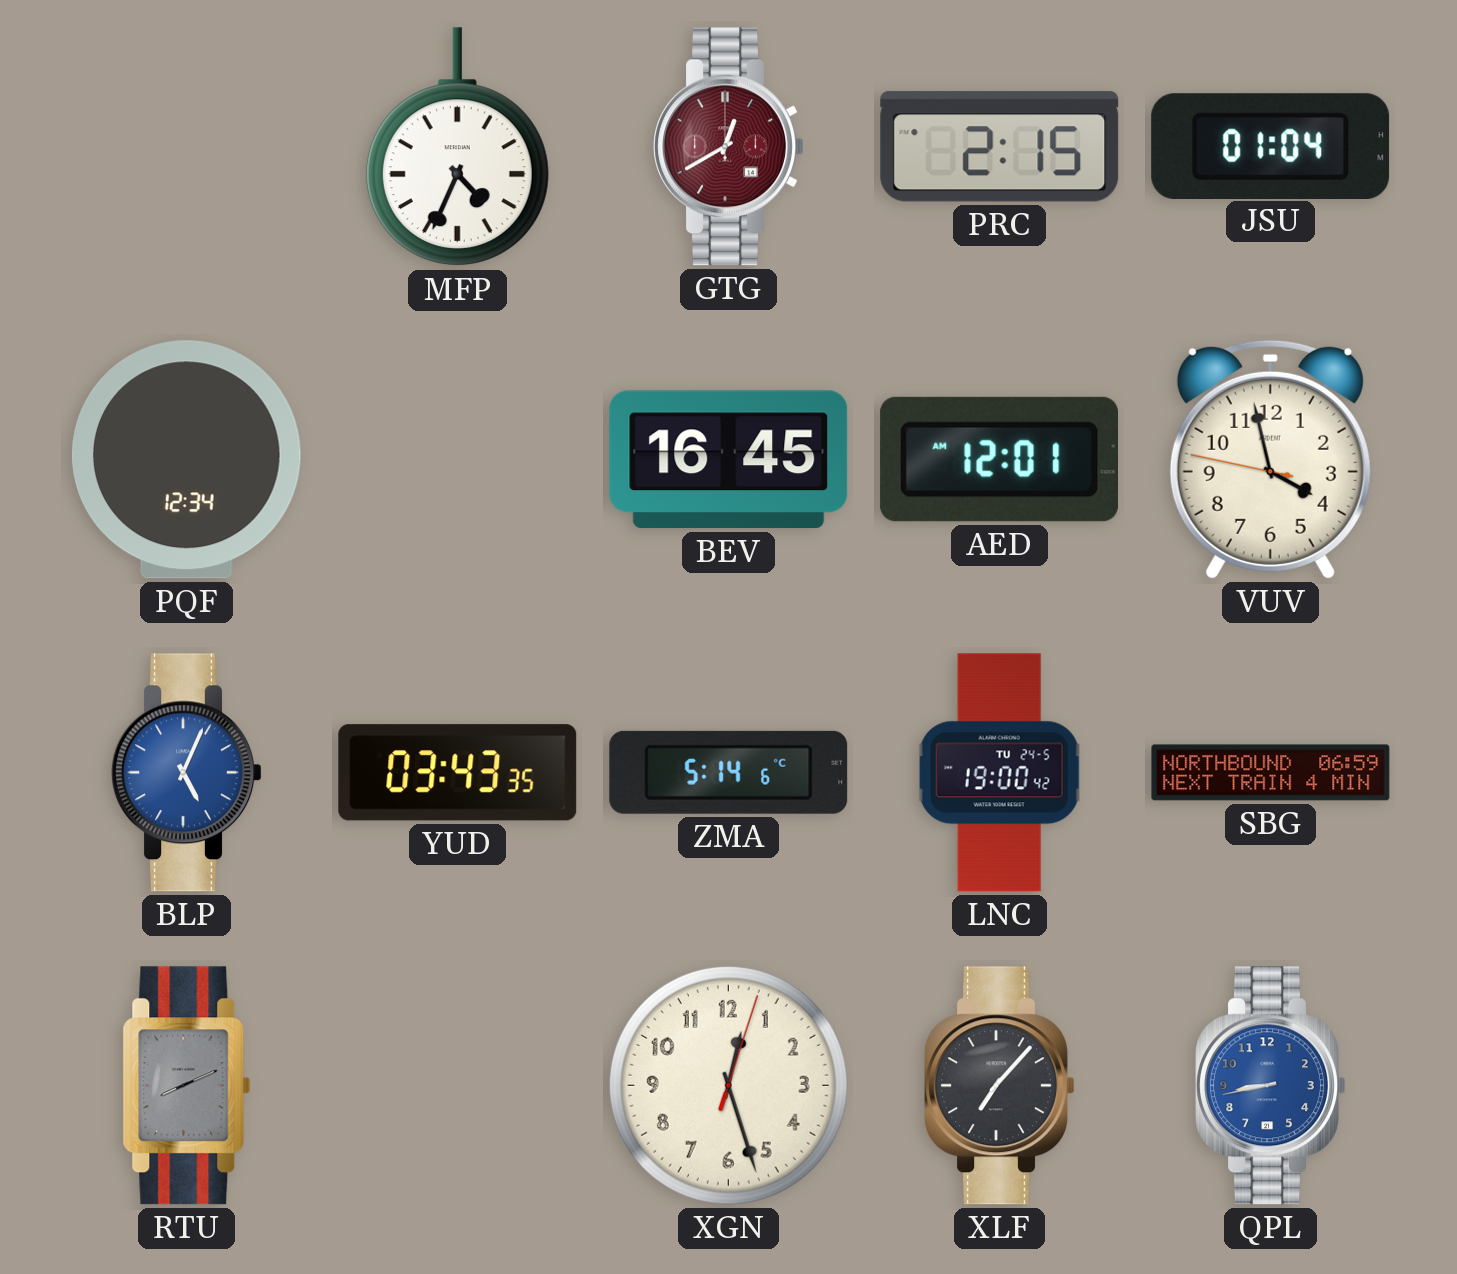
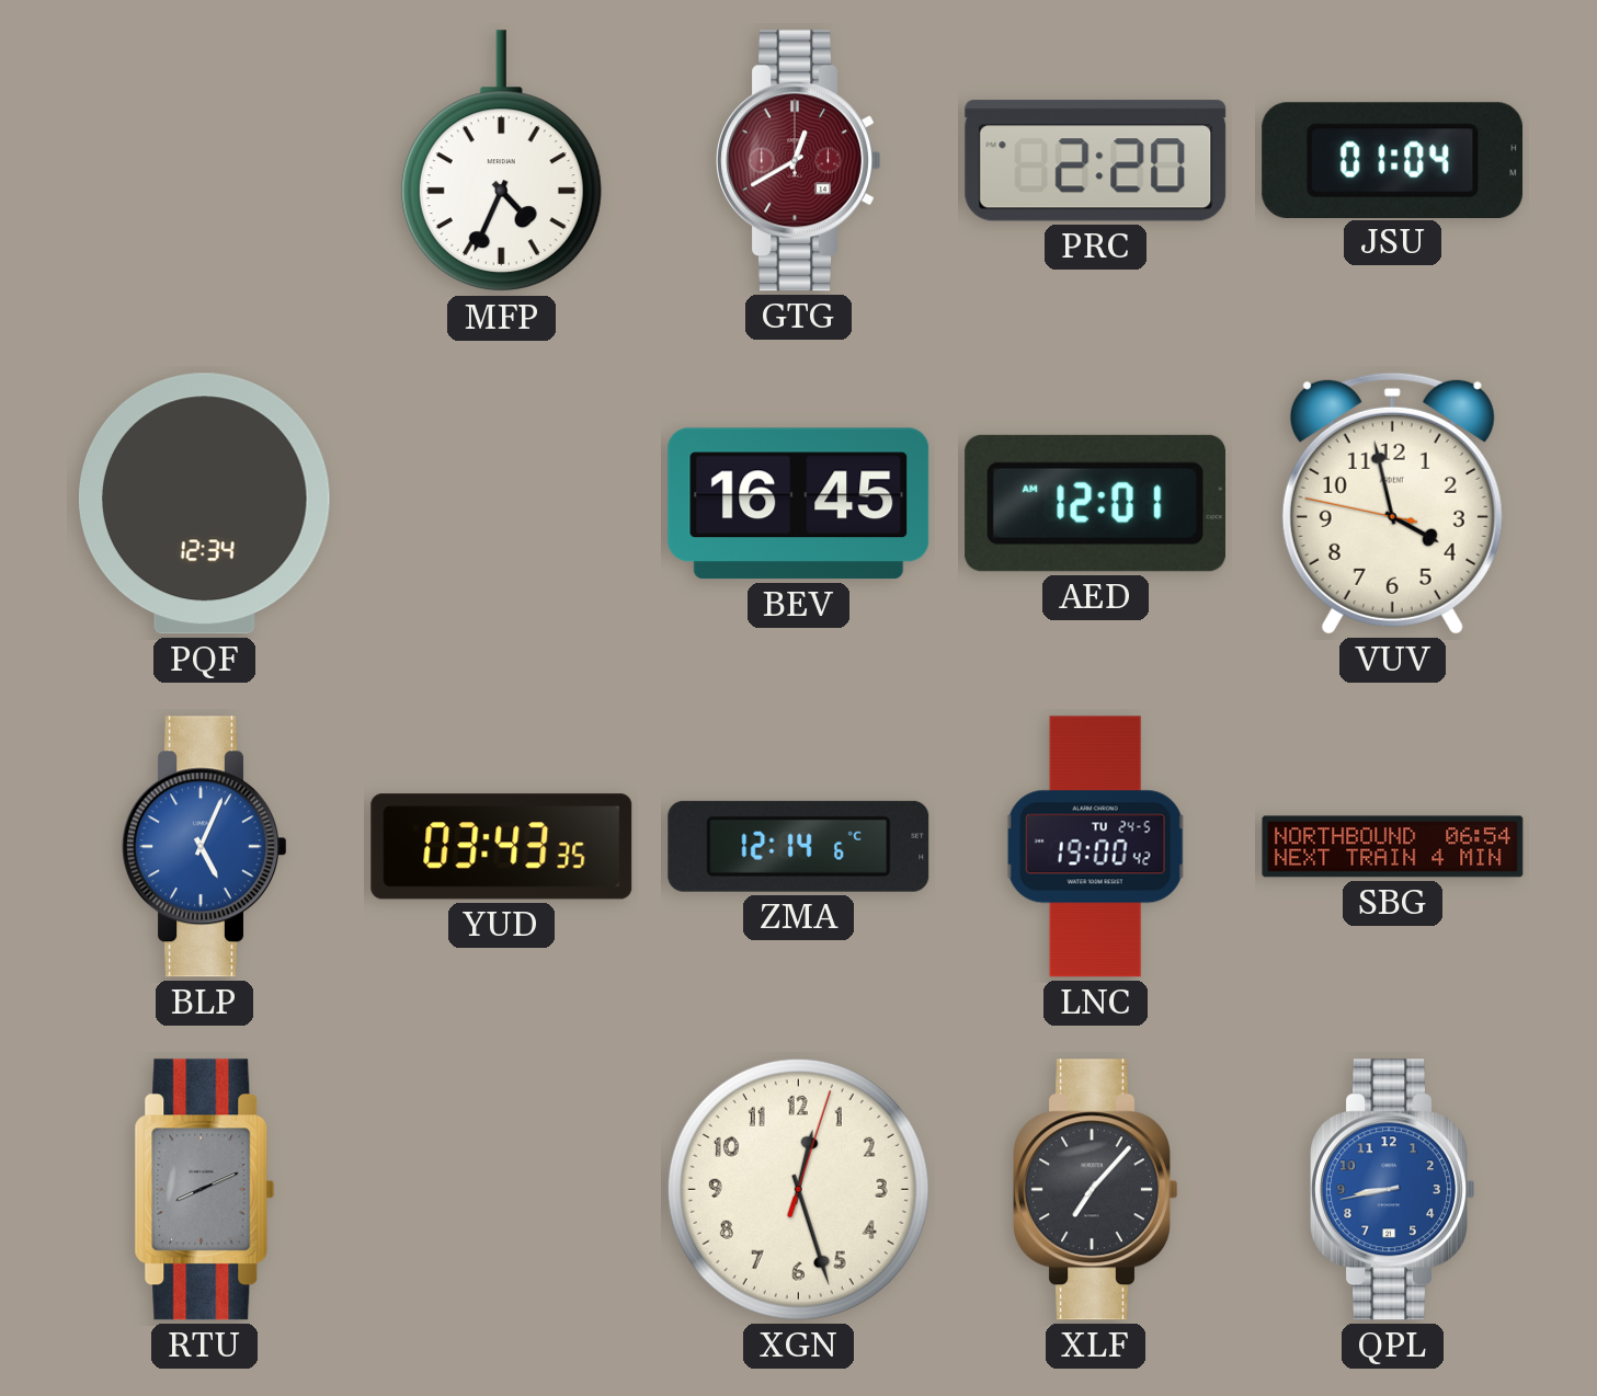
PRC: 2:15 -> 2:20
ZMA: 5:14 -> 12:14
SBG: 06:59 -> 06:54
